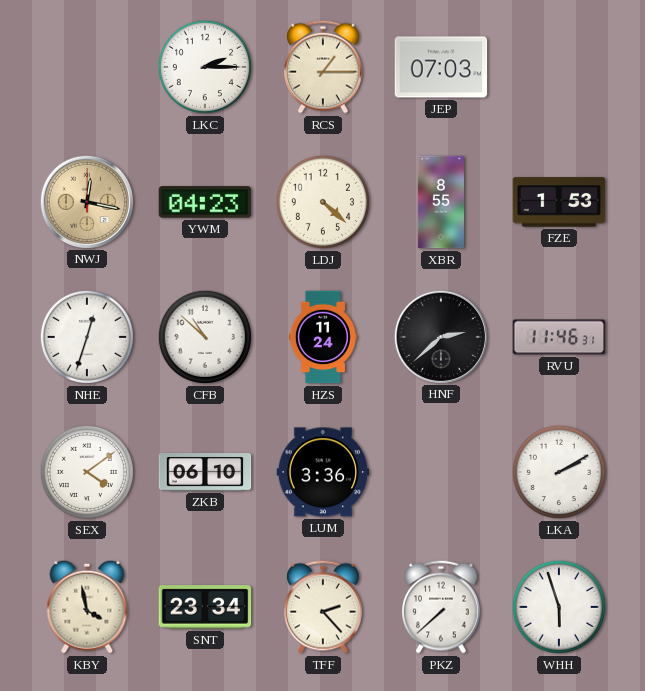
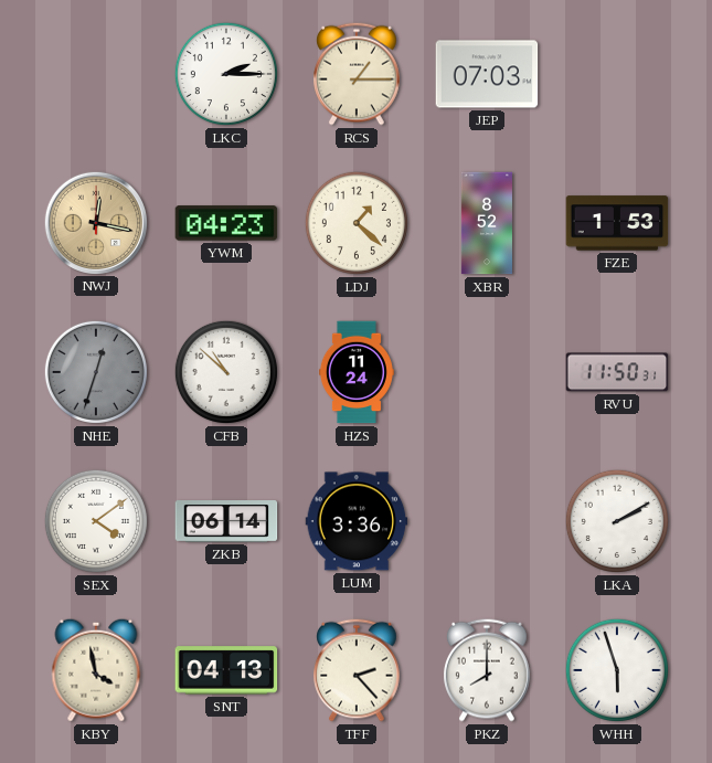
LDJ: 4:22 -> 1:22
XBR: 8:55 -> 8:52
NHE dial: white -> grey
HNF: 2:38 -> none
RVU: 11:46 -> 11:50
ZKB: 06:10 -> 06:14
SNT: 23:34 -> 04:13
PKZ: 7:38 -> 8:00
